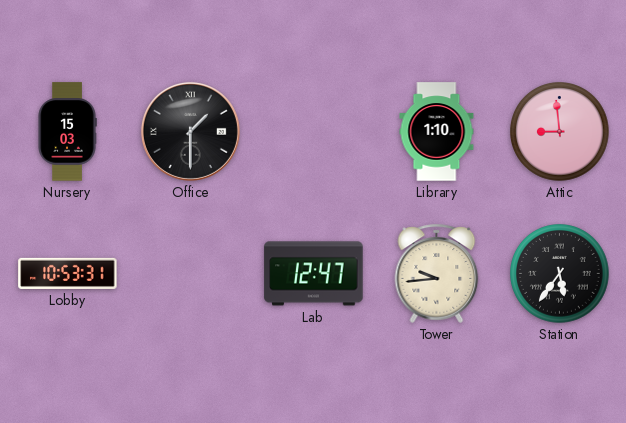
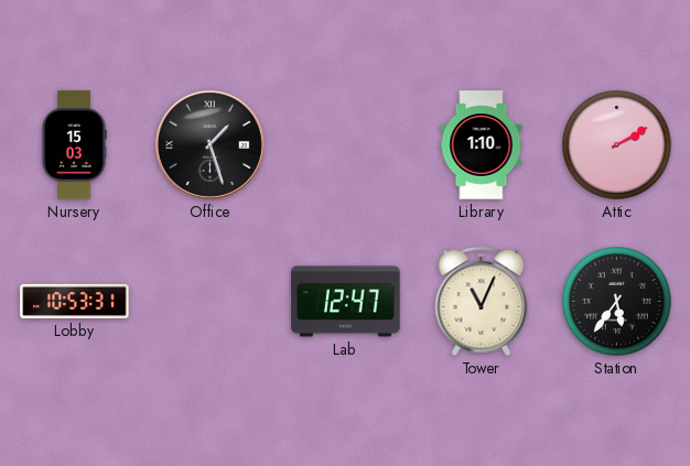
Office: 1:30 -> 1:27
Attic: 8:59 -> 2:10
Tower: 9:44 -> 11:04
